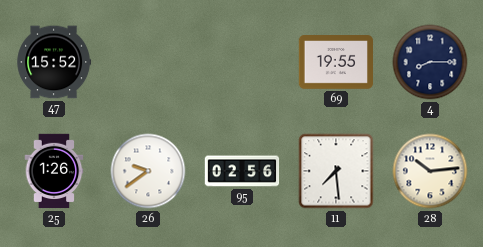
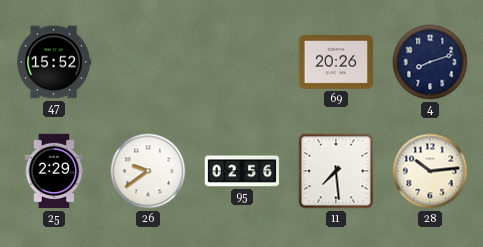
69: 19:55 -> 20:26
4: 8:15 -> 8:12
25: 1:26 -> 2:29
